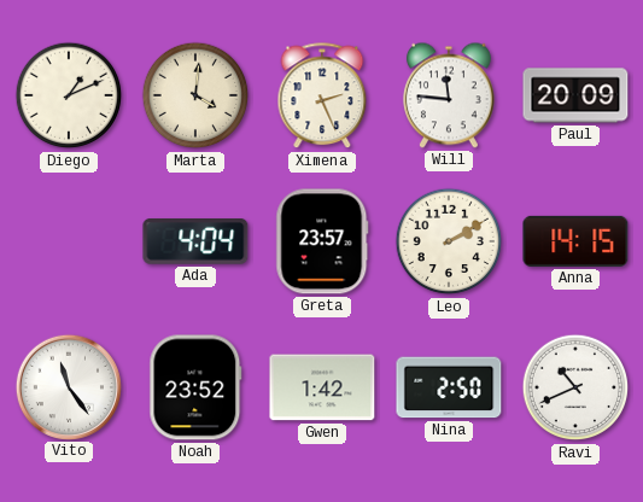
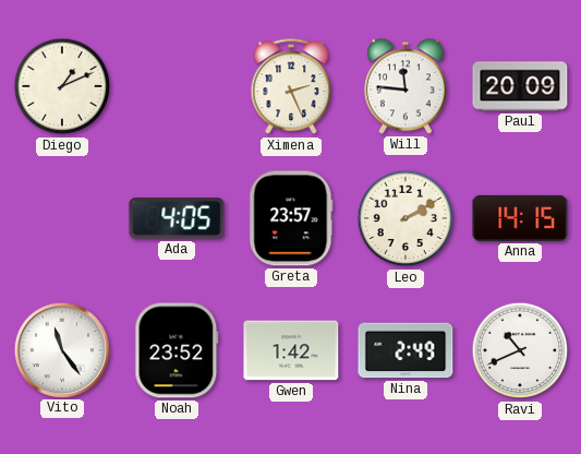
Marta: 4:01 -> none
Ada: 4:04 -> 4:05
Nina: 2:50 -> 2:49
